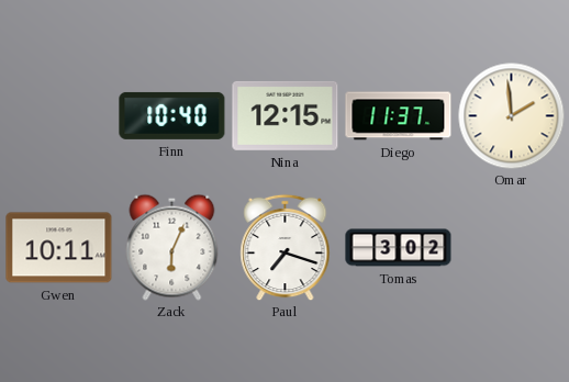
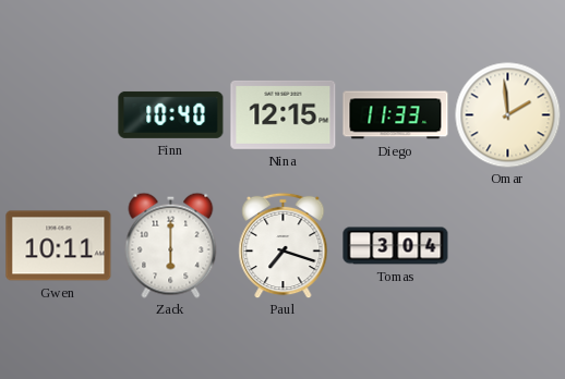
Diego: 11:37 -> 11:33
Zack: 6:04 -> 6:00
Tomas: 3:02 -> 3:04
